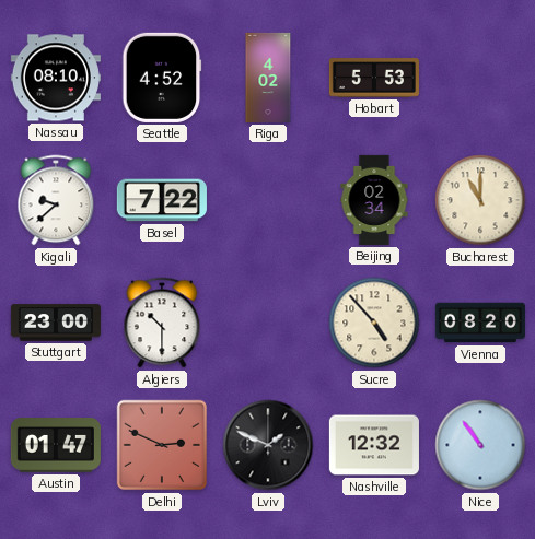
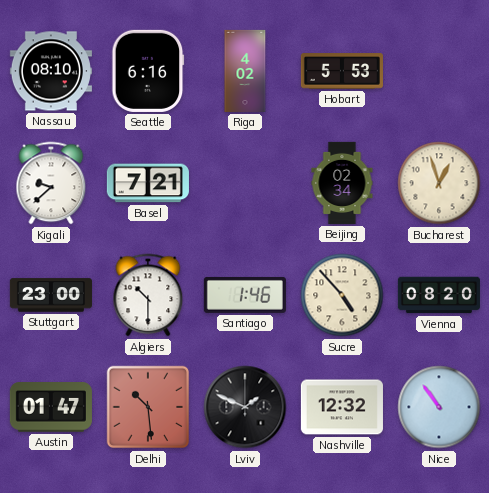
Seattle: 4:52 -> 6:16
Basel: 7:22 -> 7:21
Bucharest: 11:00 -> 12:57
Santiago: none -> 1:46
Delhi: 2:49 -> 10:29
